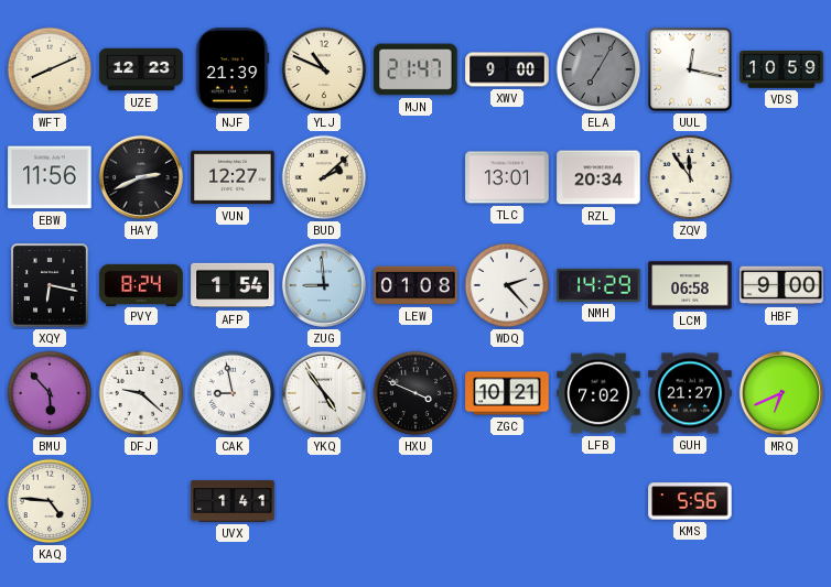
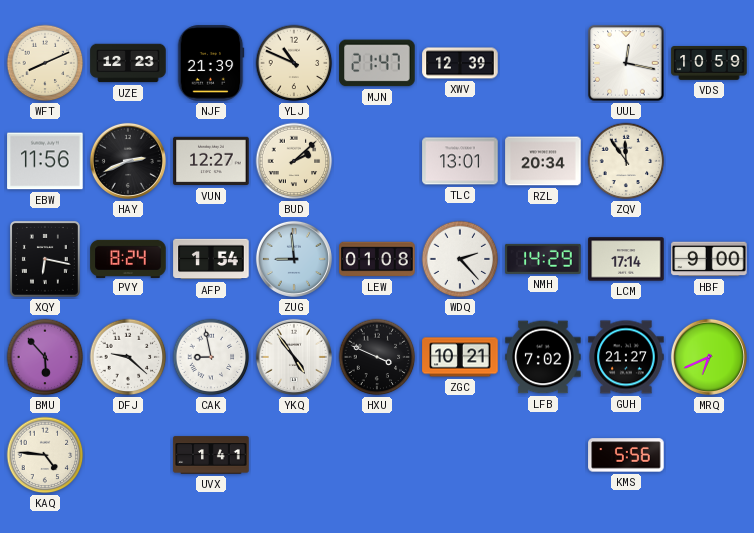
XWV: 9:00 -> 12:39
ELA: 7:05 -> none
LCM: 06:58 -> 17:14
